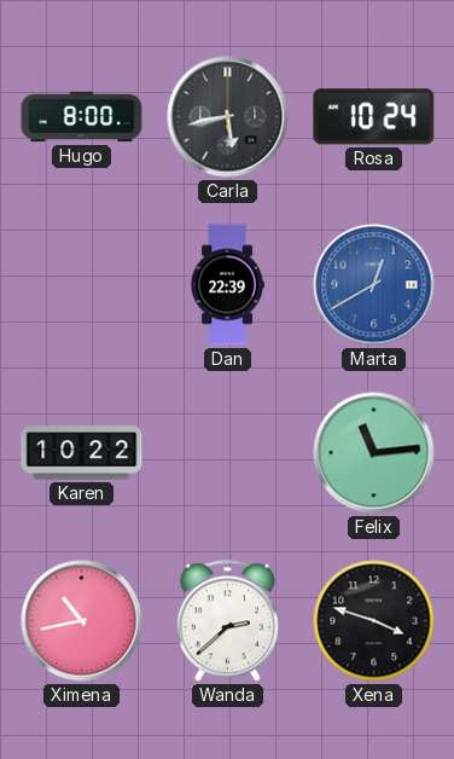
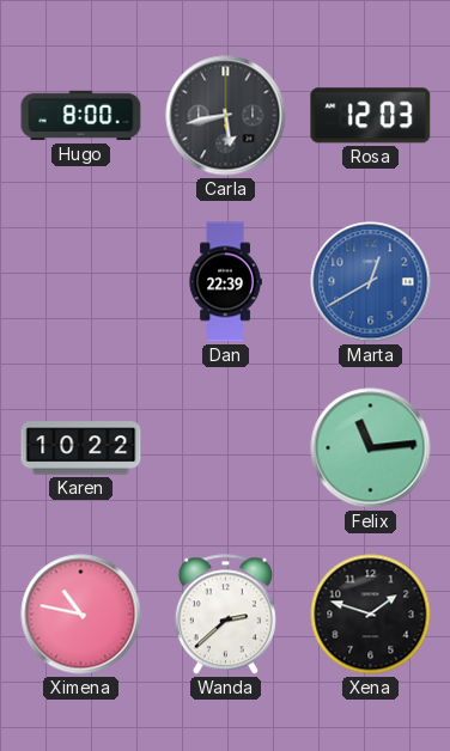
Rosa: 10:24 -> 12:03
Ximena: 10:43 -> 10:47
Xena: 3:48 -> 1:48
